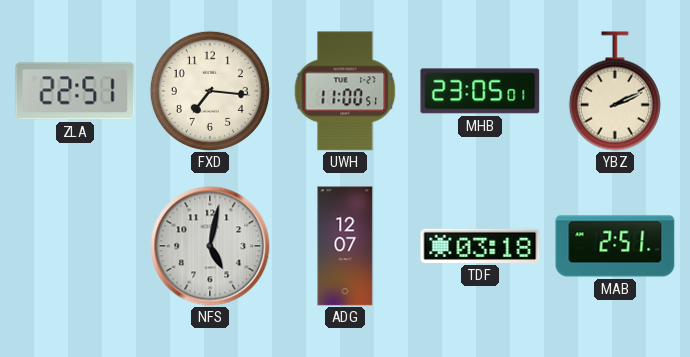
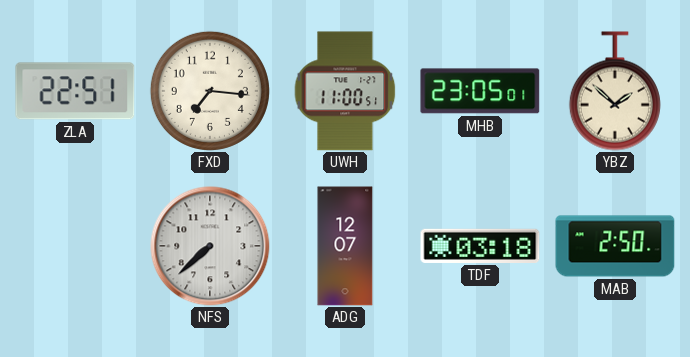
YBZ: 2:11 -> 1:52
NFS: 5:02 -> 7:38
MAB: 2:51 -> 2:50
